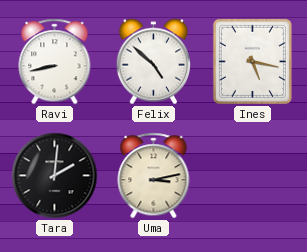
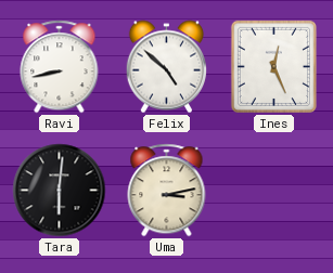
Ines: 5:17 -> 12:26
Tara: 2:01 -> 6:01
